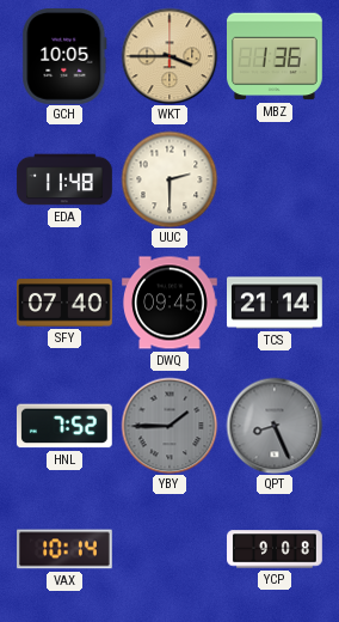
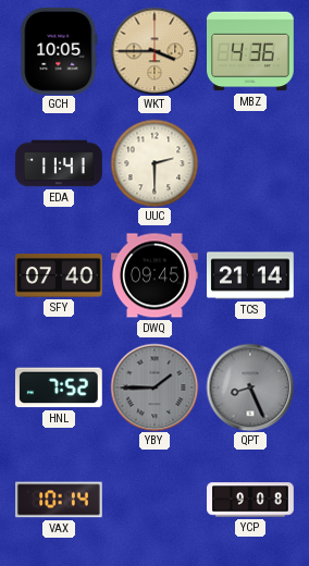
MBZ: 1:36 -> 4:36
EDA: 11:48 -> 11:41
